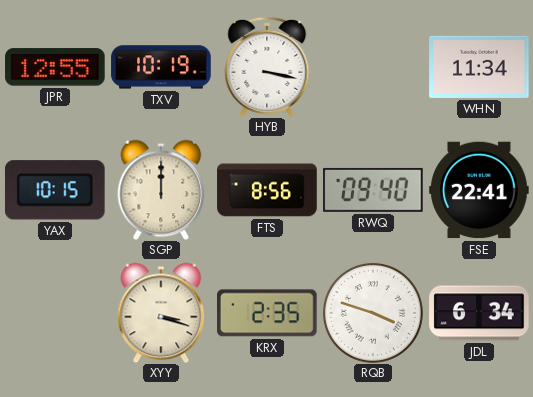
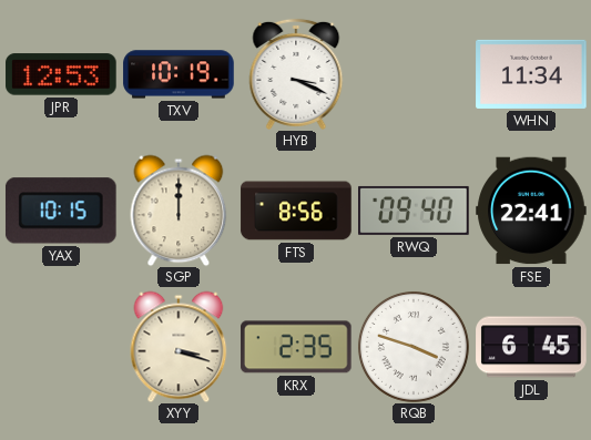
JPR: 12:55 -> 12:53
HYB: 3:17 -> 3:19
JDL: 6:34 -> 6:45
